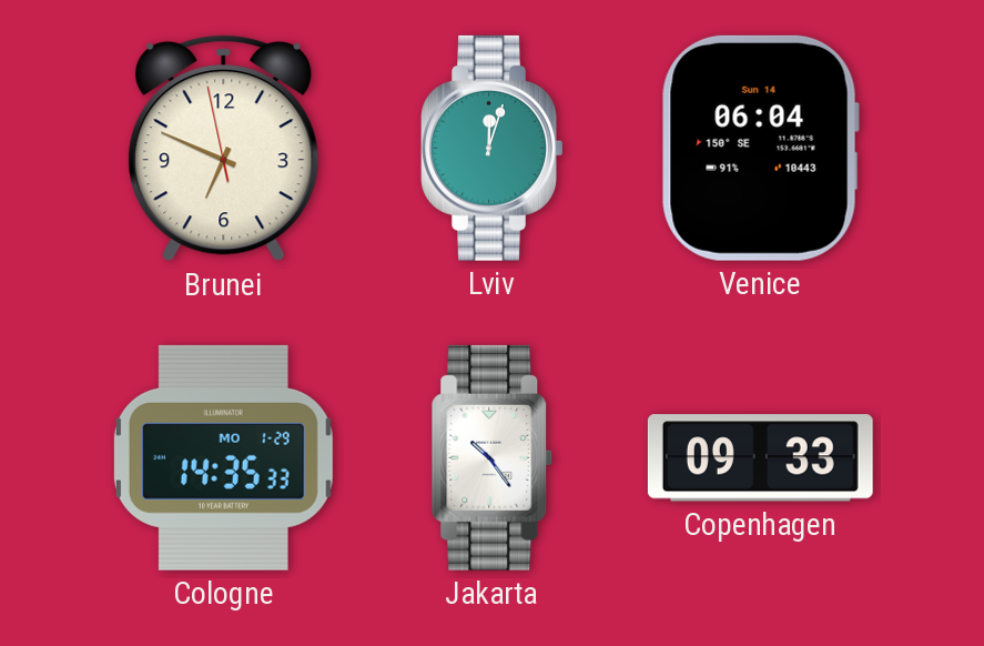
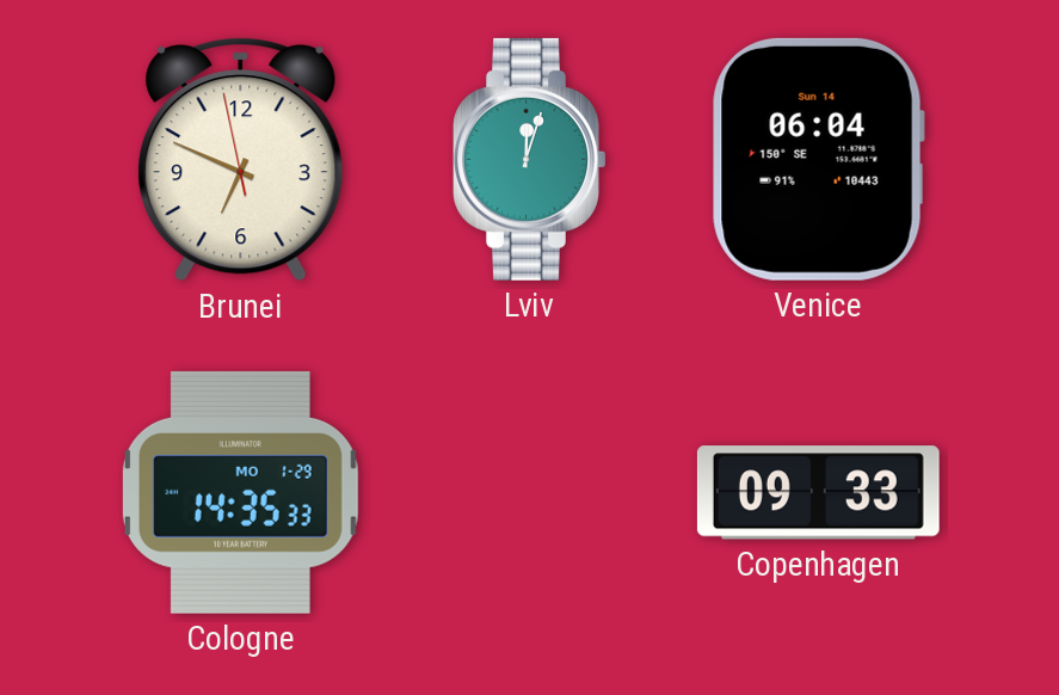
Jakarta: 10:24 -> none
